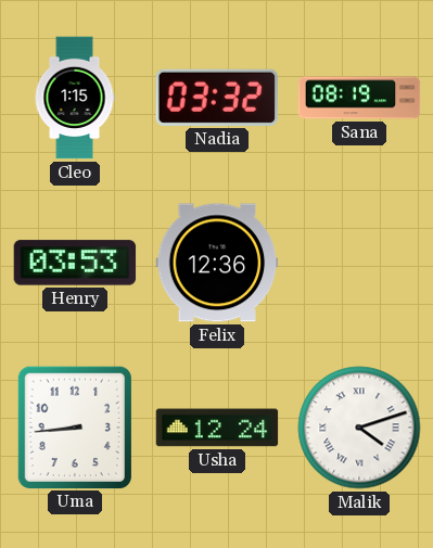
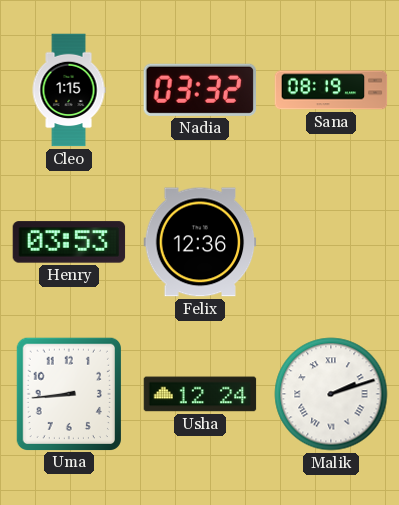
Malik: 4:12 -> 2:12
